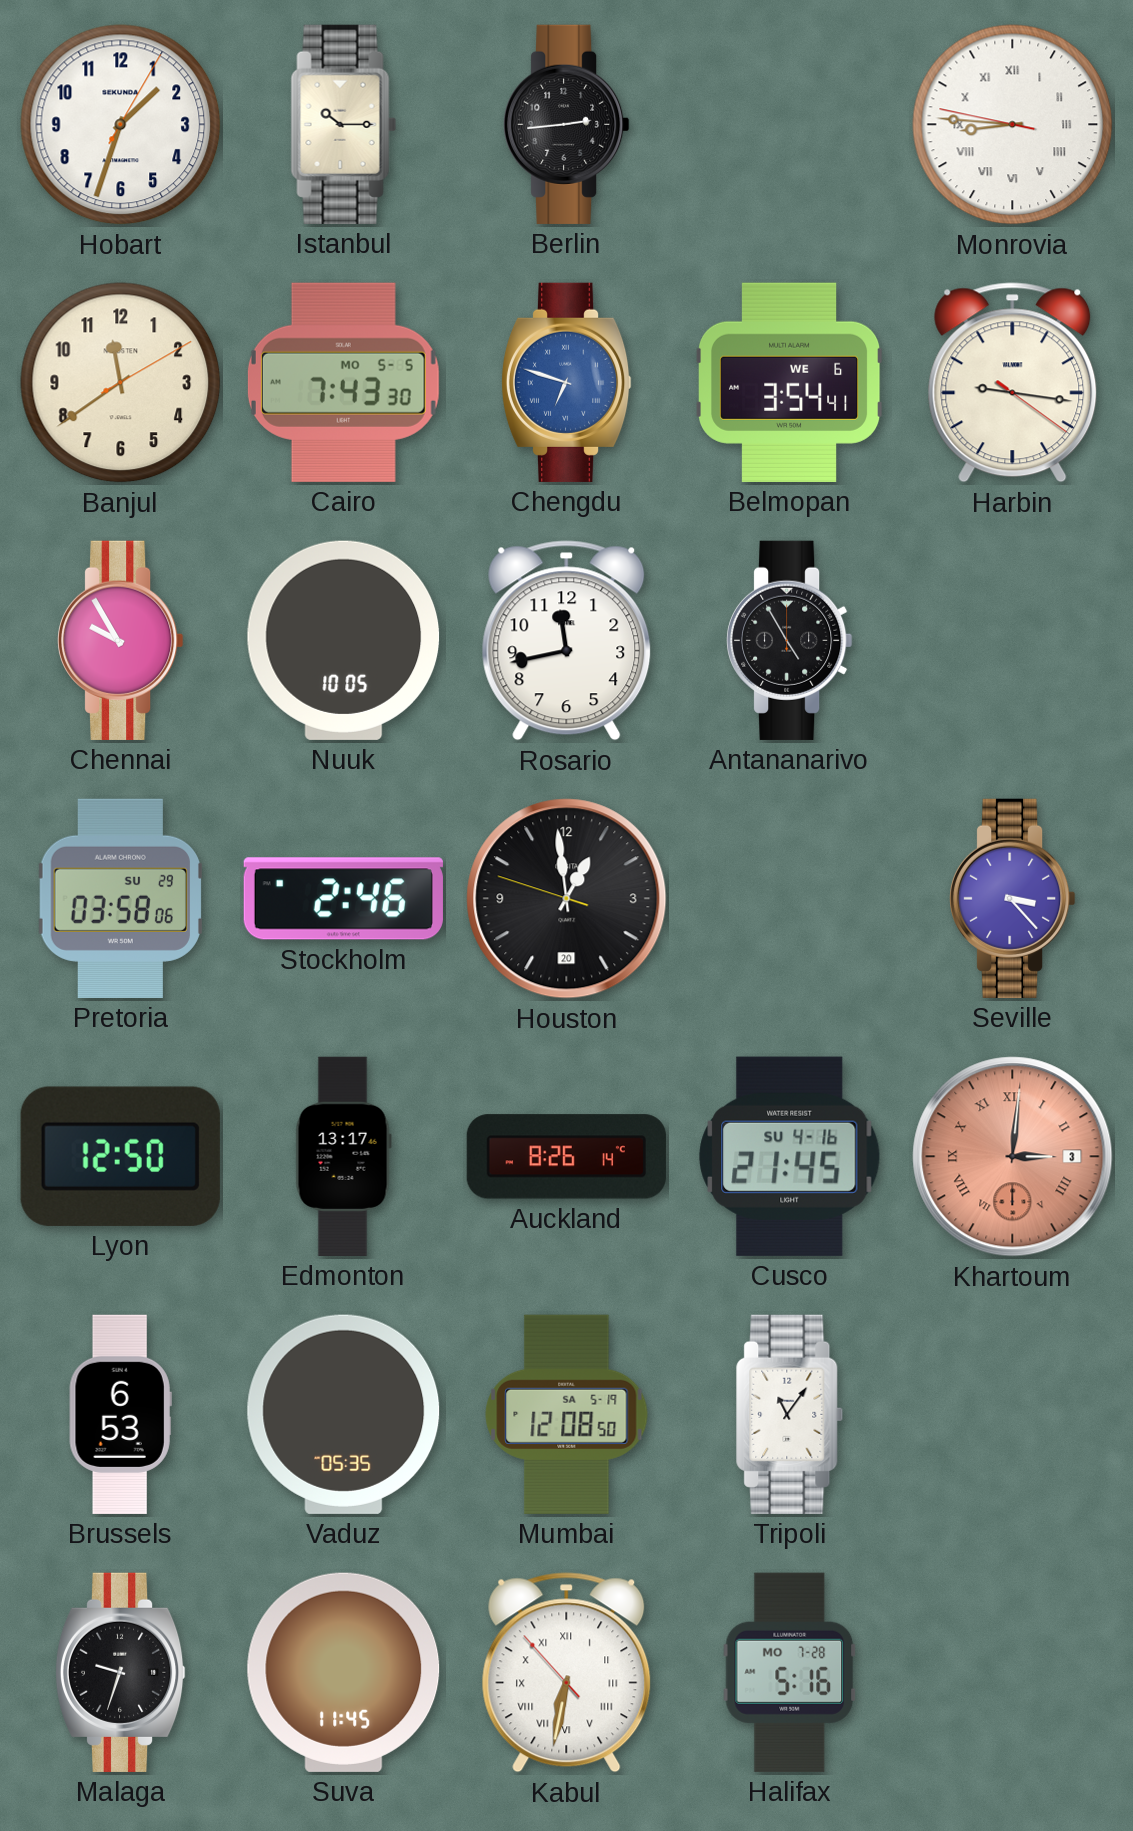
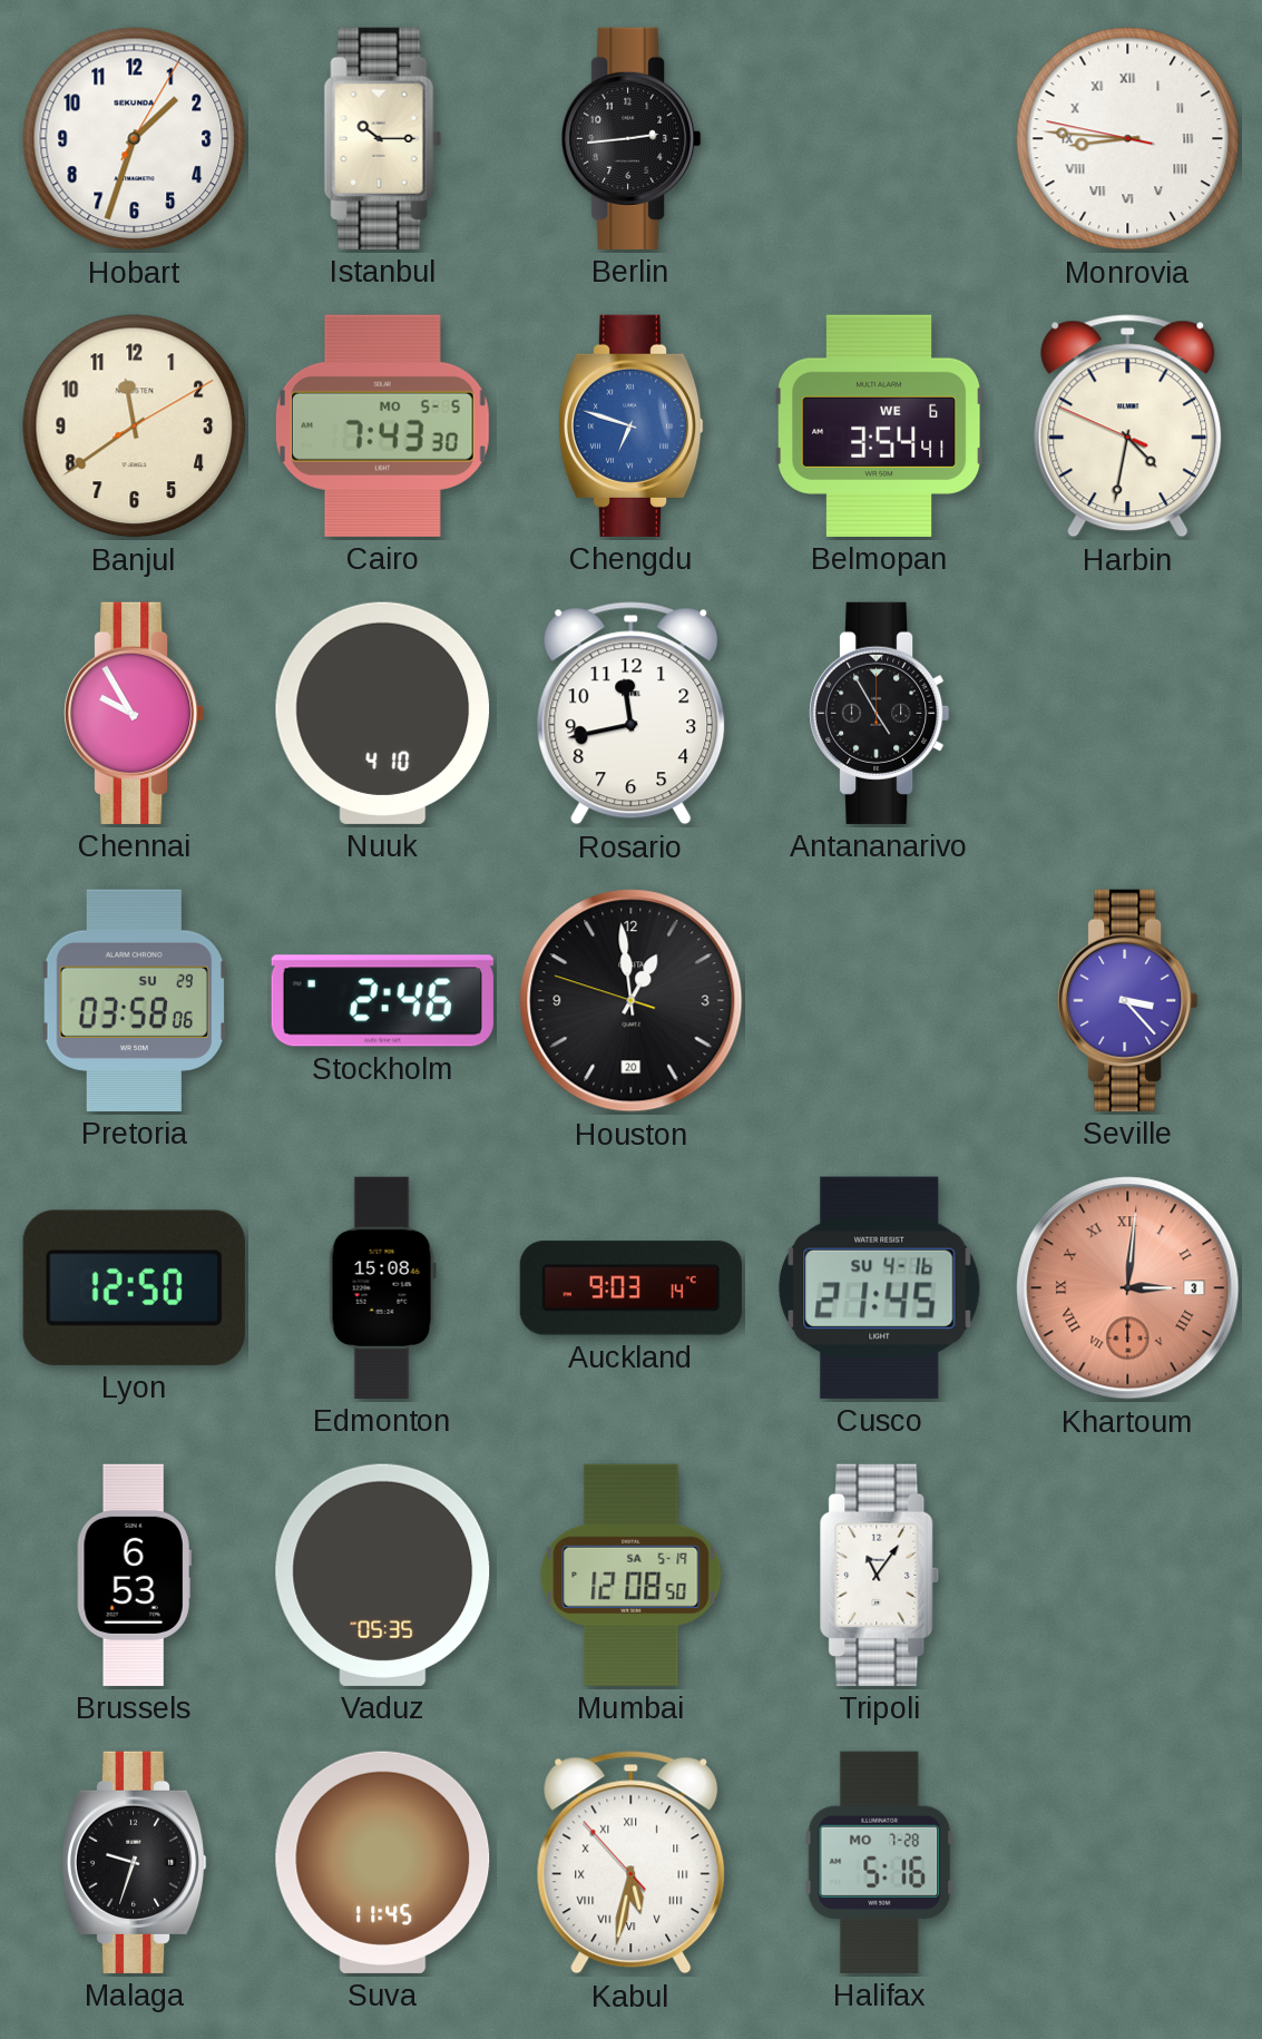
Harbin: 9:16 -> 4:31
Nuuk: 10:05 -> 4:10
Edmonton: 13:17 -> 15:08
Auckland: 8:26 -> 9:03
Kabul: 6:31 -> 5:31
